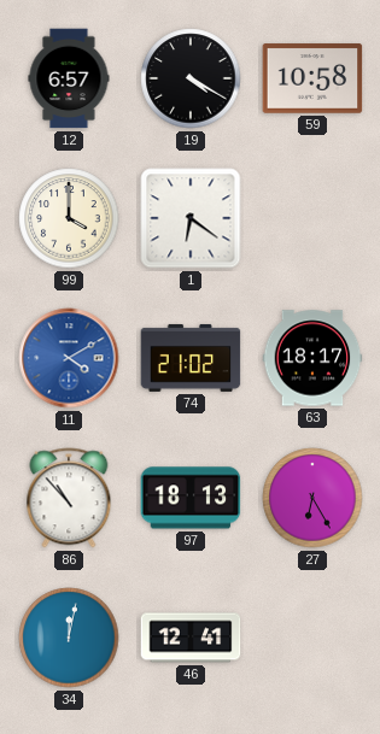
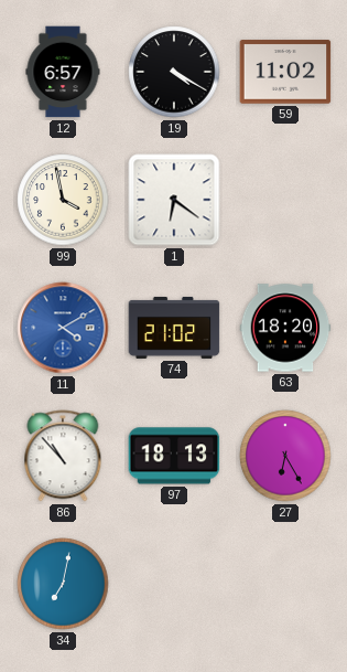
59: 10:58 -> 11:02
99: 4:00 -> 3:58
63: 18:17 -> 18:20
34: 12:02 -> 7:02
46: 12:41 -> none
